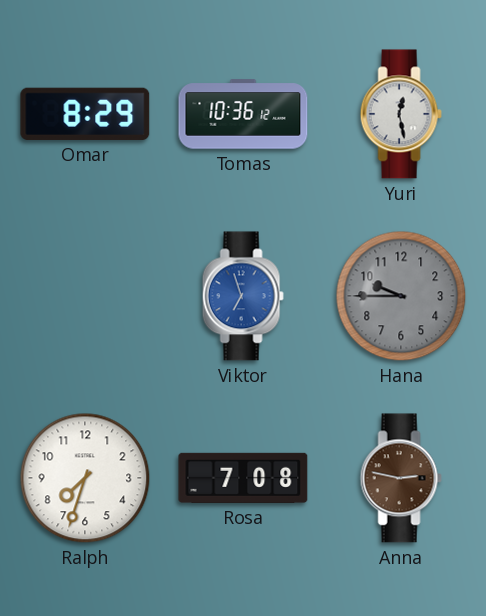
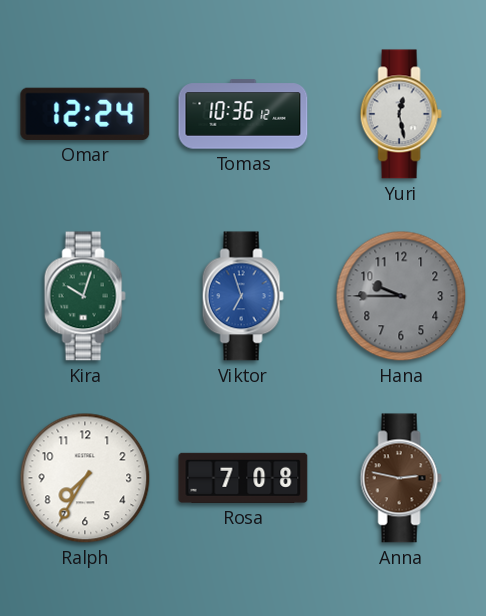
Omar: 8:29 -> 12:24
Kira: none -> 10:03
Ralph: 7:33 -> 7:35
